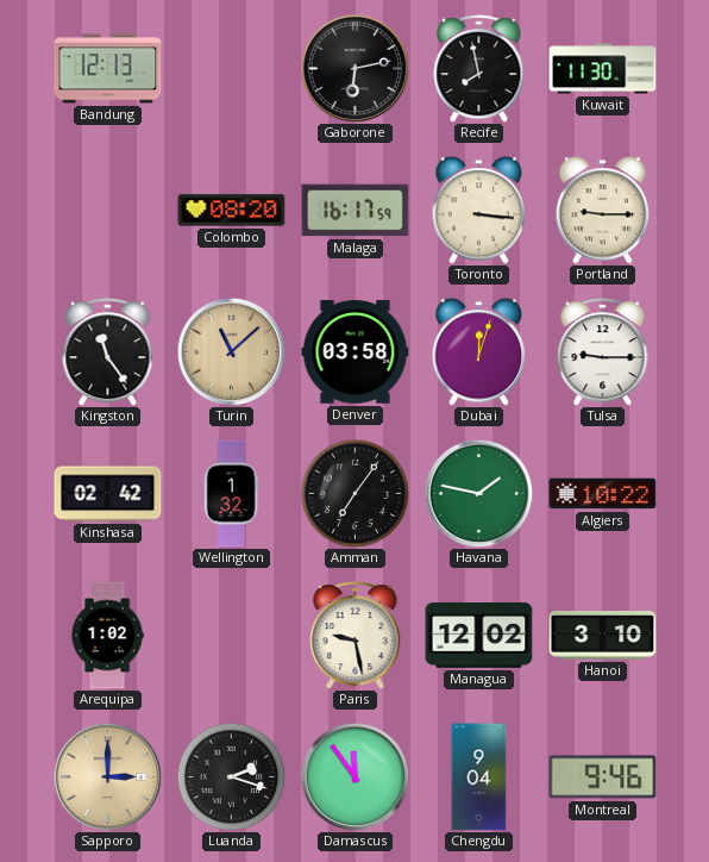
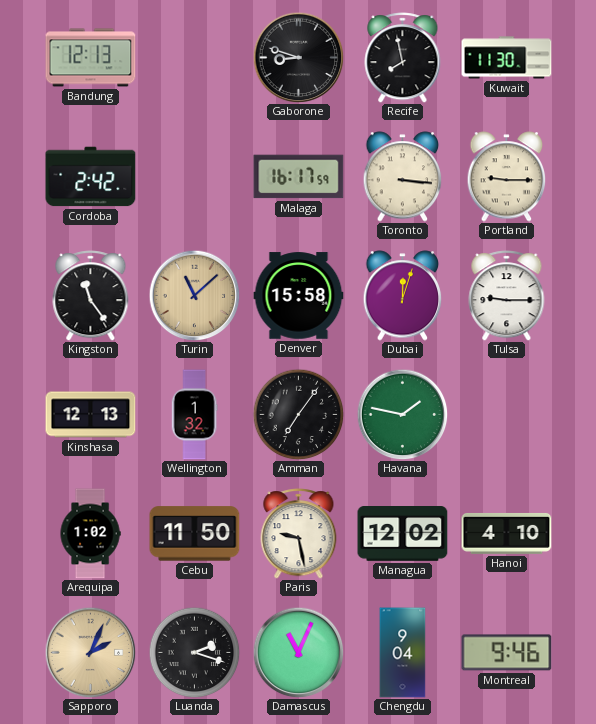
Gaborone: 6:13 -> 8:48
Cordoba: none -> 2:42
Colombo: 08:20 -> none
Denver: 03:58 -> 15:58
Kinshasa: 02:42 -> 12:13
Algiers: 10:22 -> none
Cebu: none -> 11:50
Hanoi: 3:10 -> 4:10
Sapporo: 3:00 -> 2:04
Damascus: 11:54 -> 11:04
